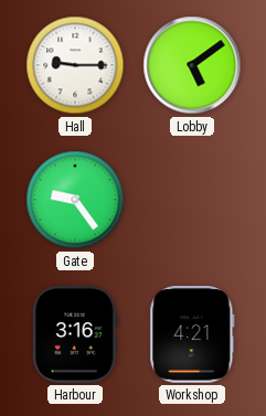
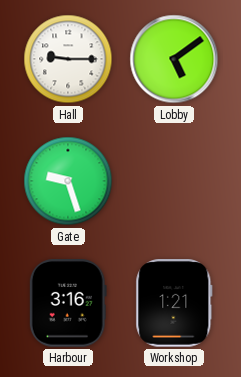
Gate: 9:24 -> 9:27
Workshop: 4:21 -> 1:21
